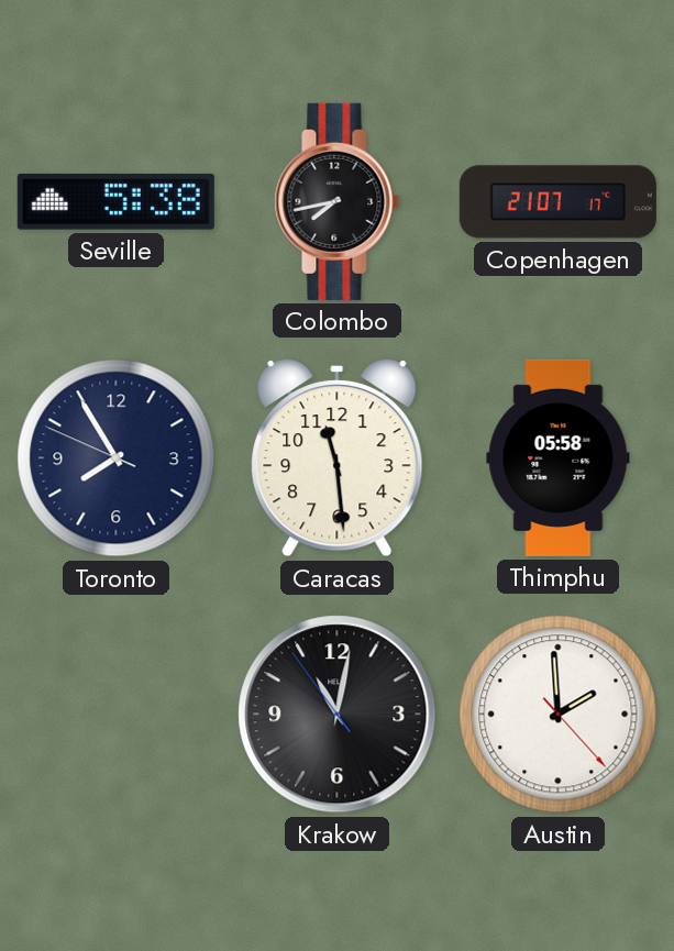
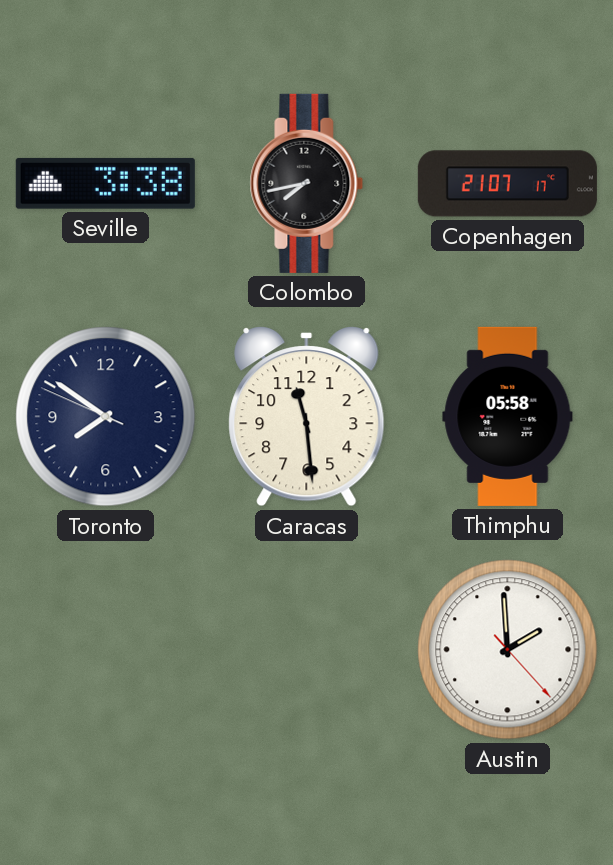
Seville: 5:38 -> 3:38
Toronto: 7:54 -> 7:50
Krakow: 11:01 -> none
